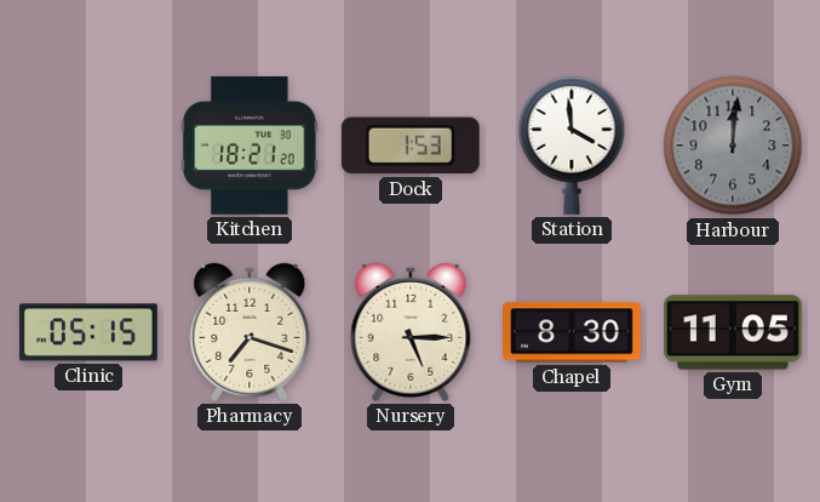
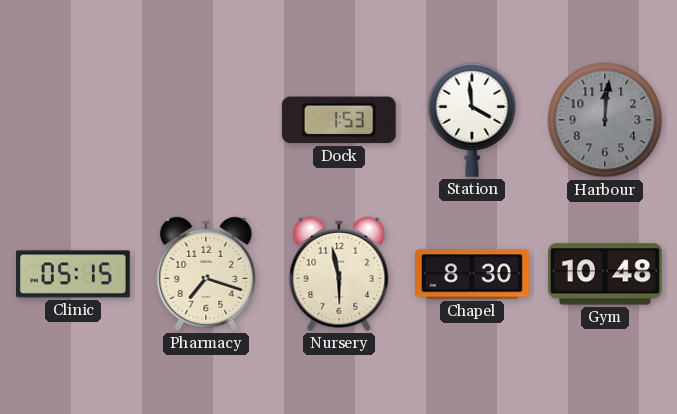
Kitchen: 18:21 -> none
Nursery: 5:15 -> 5:58
Gym: 11:05 -> 10:48
